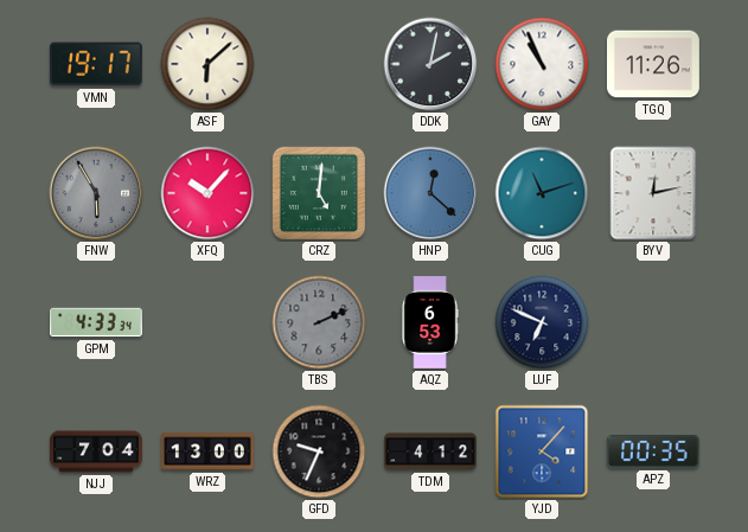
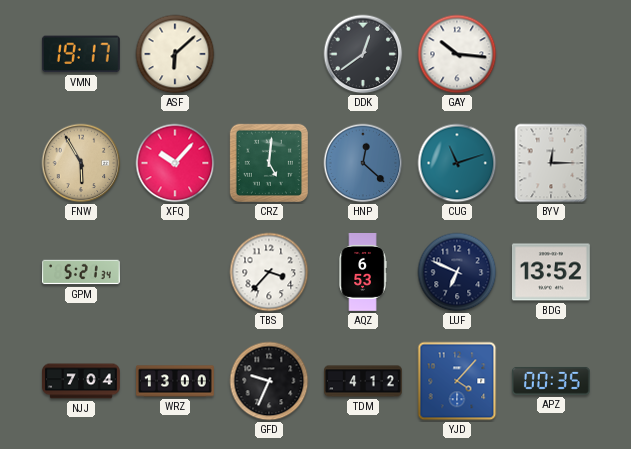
DDK: 2:02 -> 12:39
GAY: 10:56 -> 10:16
TGQ: 11:26 -> none
FNW dial: grey -> champagne
BYV: 12:13 -> 12:15
GPM: 4:33 -> 5:21
TBS: 2:11 -> 3:37
TBS dial: grey -> white
BDG: none -> 13:52
